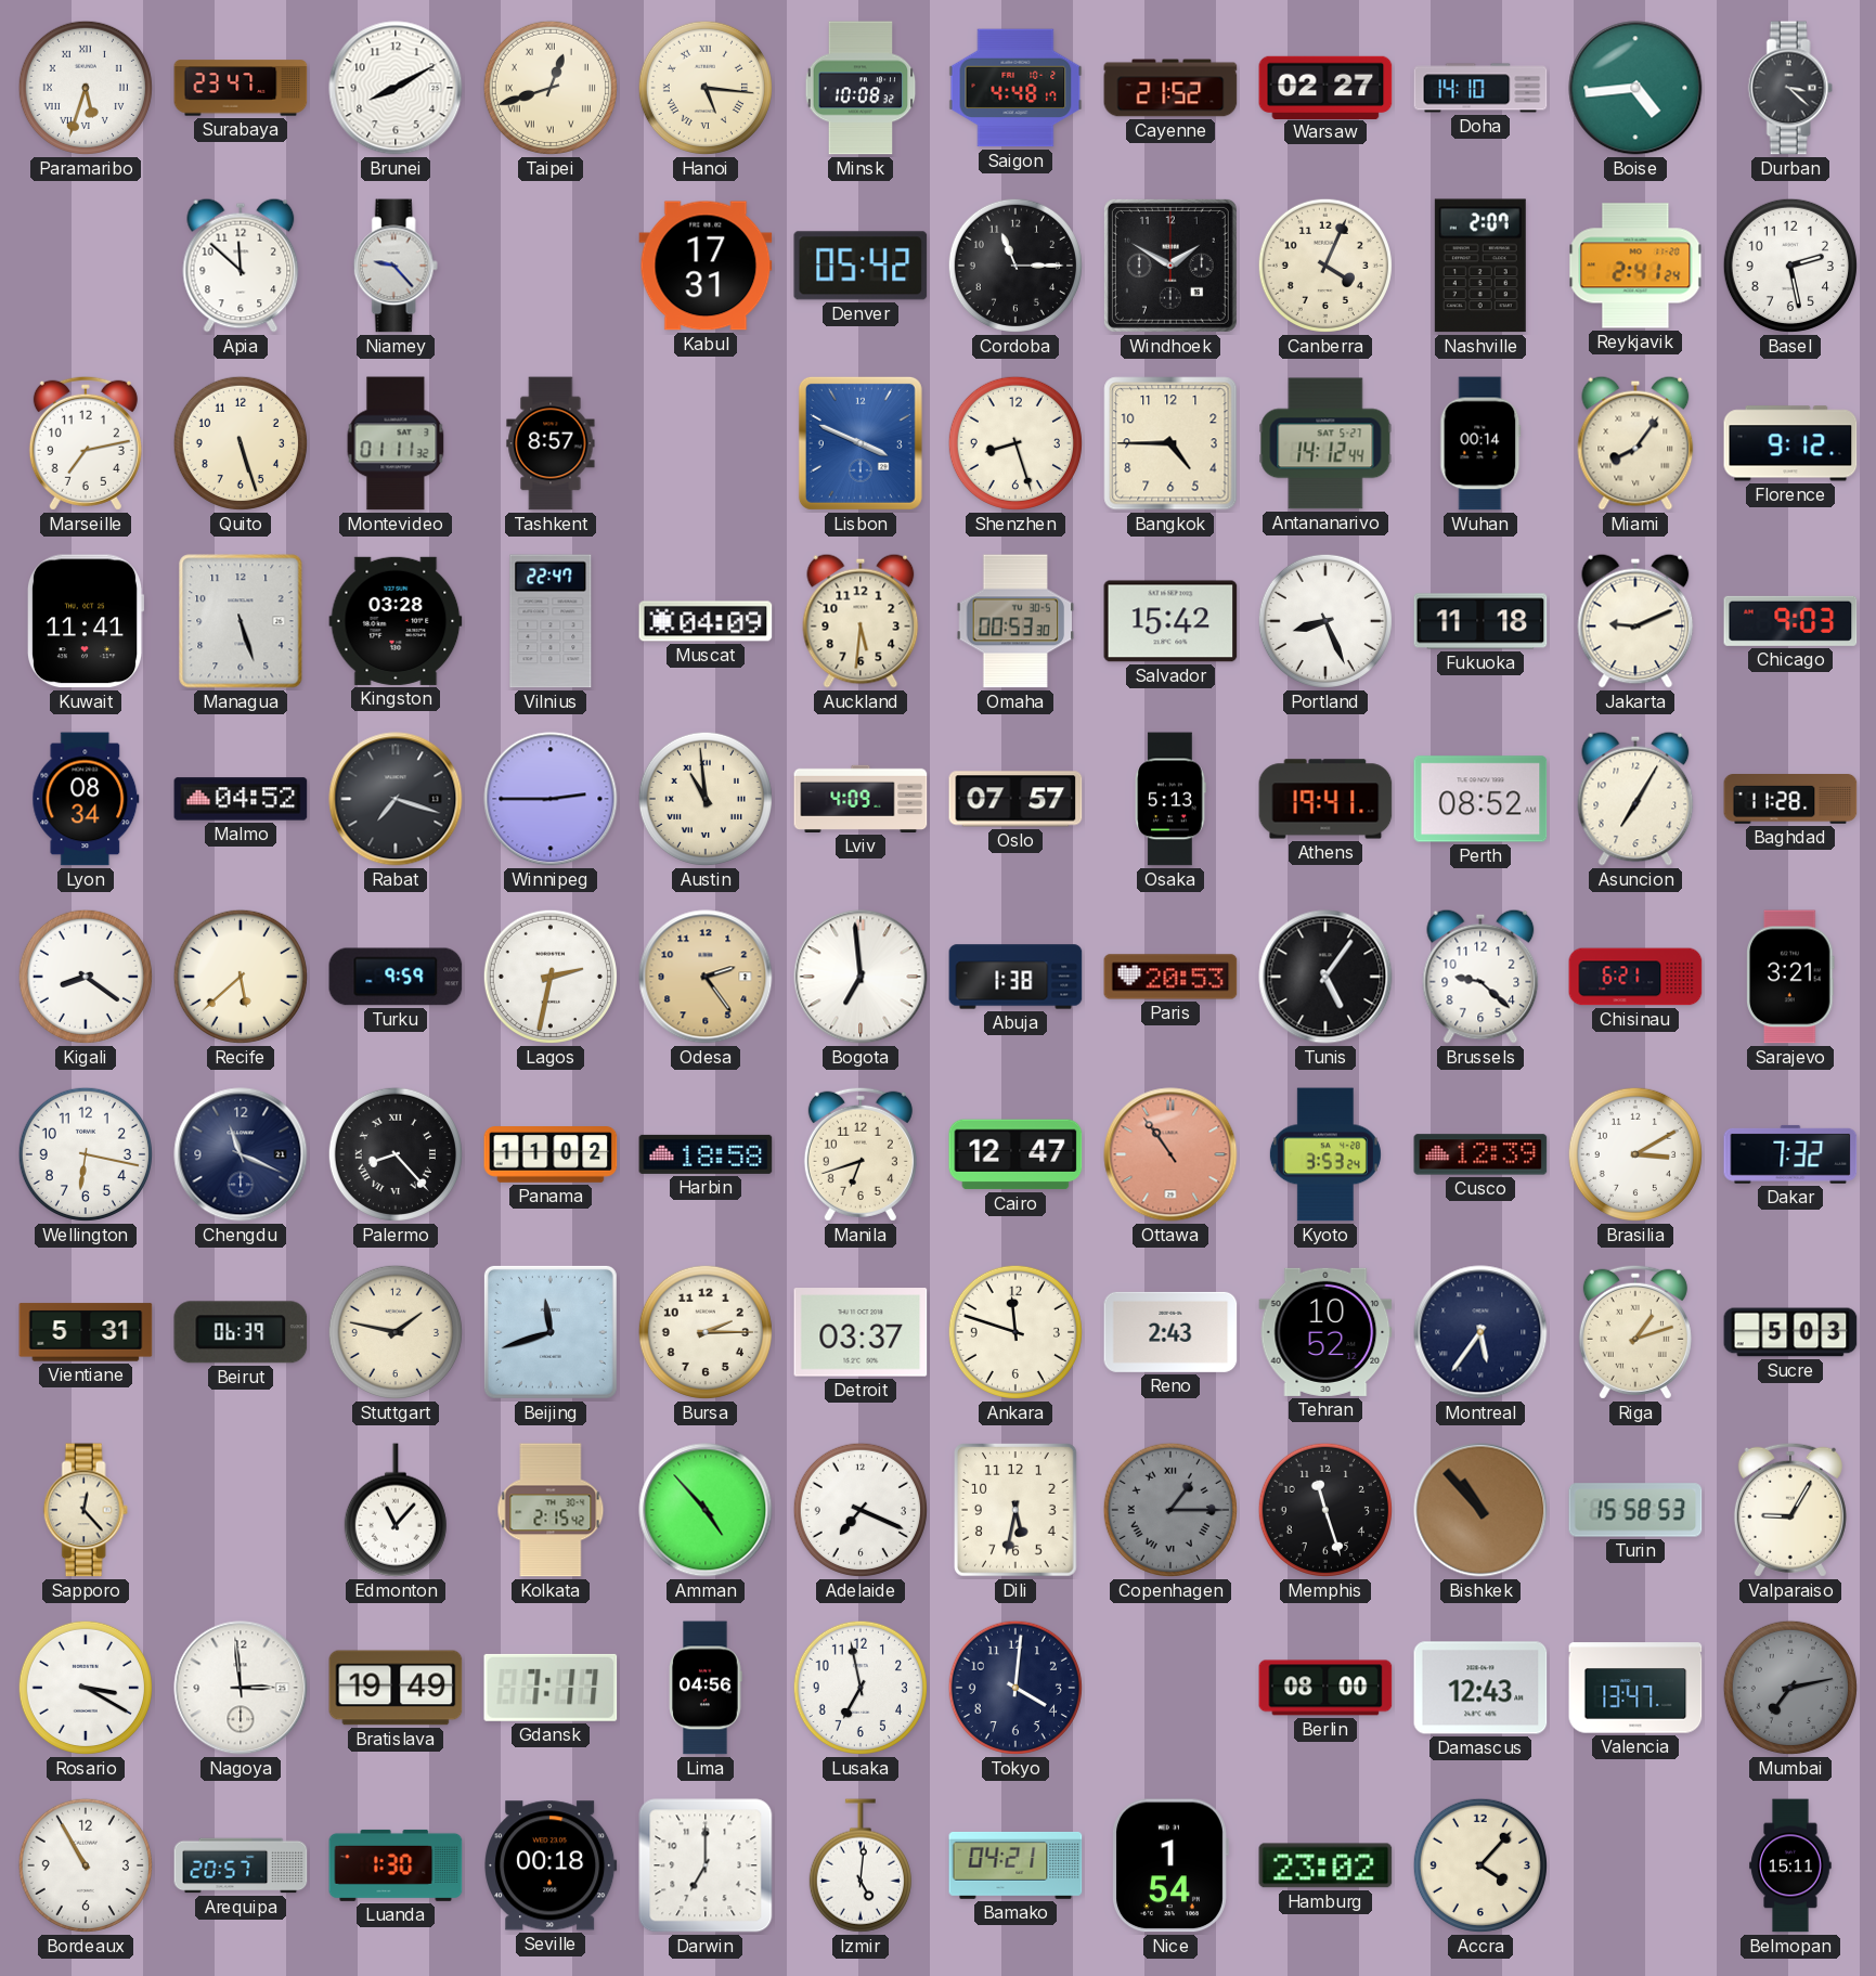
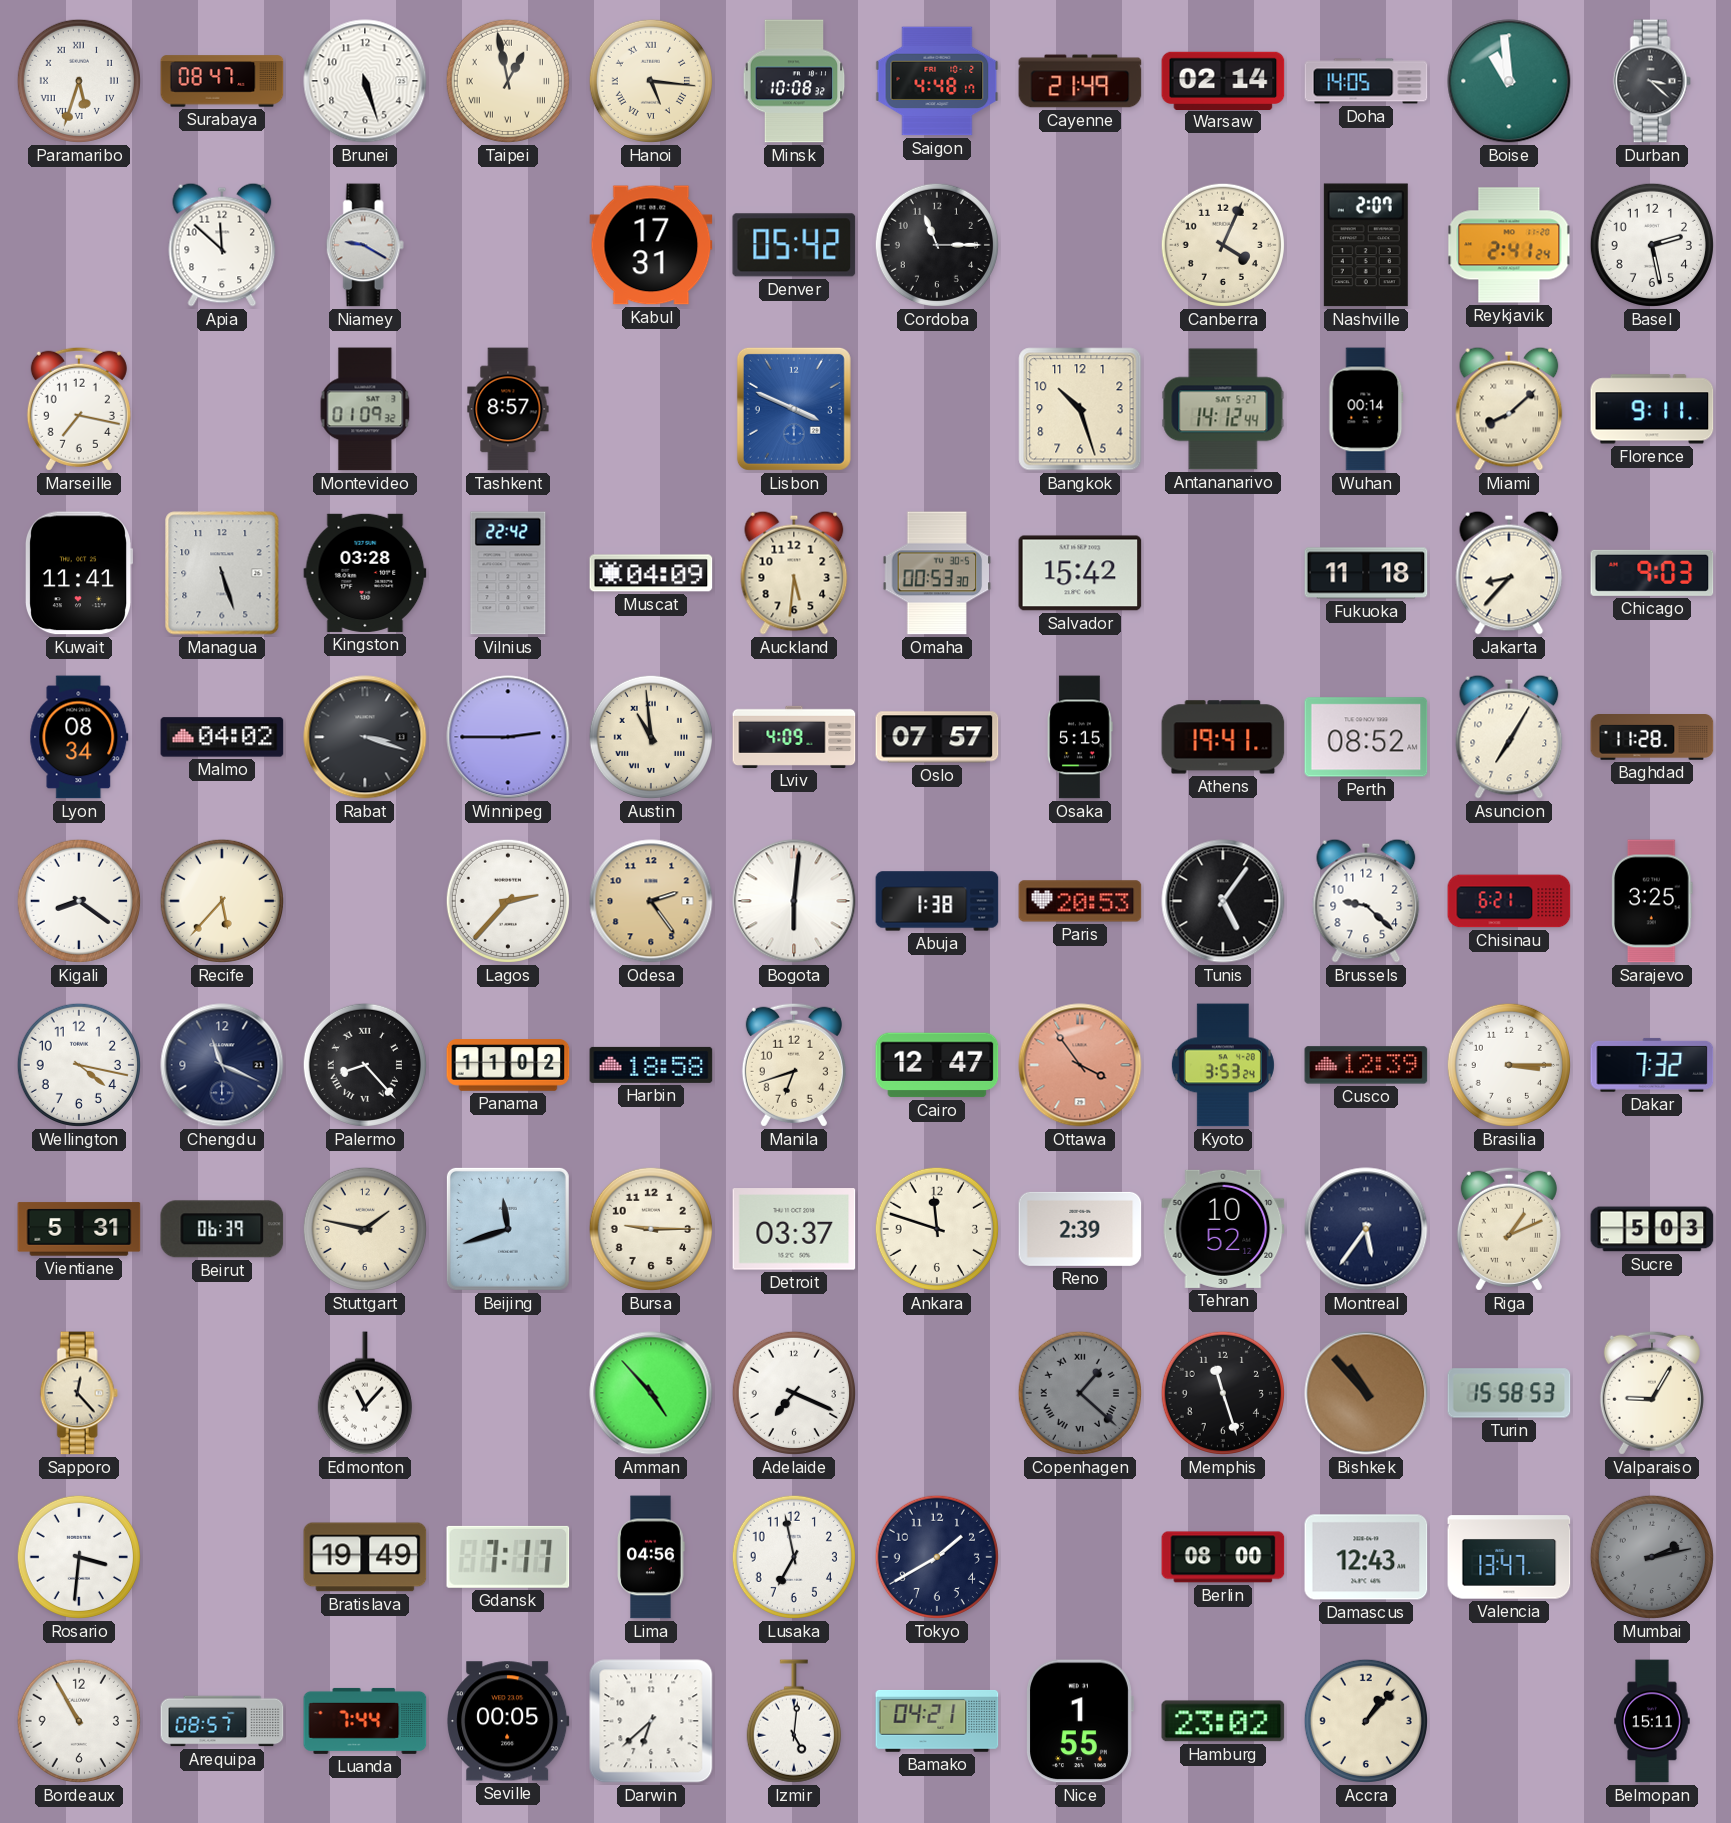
Surabaya: 23:47 -> 08:47
Brunei: 8:10 -> 5:27
Taipei: 12:42 -> 12:58
Cayenne: 21:52 -> 21:49
Warsaw: 02:27 -> 02:14
Doha: 14:10 -> 14:05
Boise: 4:44 -> 10:59
Niamey: 9:23 -> 9:20
Windhoek: 1:50 -> none
Marseille: 7:13 -> 7:17
Quito: 5:27 -> none
Montevideo: 01:11 -> 01:09
Shenzhen: 8:27 -> none
Bangkok: 4:45 -> 10:27
Miami: 8:06 -> 8:08
Florence: 9:12 -> 9:11
Vilnius: 22:47 -> 22:42
Portland: 8:26 -> none
Jakarta: 9:11 -> 8:37
Malmo: 04:52 -> 04:02
Rabat: 7:18 -> 3:18
Osaka: 5:13 -> 5:15
Recife: 5:38 -> 5:37
Turku: 9:59 -> none
Lagos: 2:32 -> 2:37
Bogota: 6:59 -> 6:01
Sarajevo: 3:21 -> 3:25
Wellington: 6:17 -> 4:17
Ottawa: 10:54 -> 3:54
Brasilia: 3:10 -> 3:15
Bursa: 2:15 -> 9:15
Reno: 2:43 -> 2:39
Riga: 1:12 -> 1:11
Kolkata: 2:15 -> none
Dili: 5:32 -> none
Copenhagen: 1:15 -> 1:22
Rosario: 3:20 -> 3:31
Nagoya: 2:59 -> none
Tokyo: 4:01 -> 1:40
Mumbai: 7:13 -> 2:13
Arequipa: 20:57 -> 08:57
Luanda: 1:30 -> 7:44
Seville: 00:18 -> 00:05
Darwin: 7:00 -> 6:38
Nice: 1:54 -> 1:55
Accra: 4:07 -> 1:07
